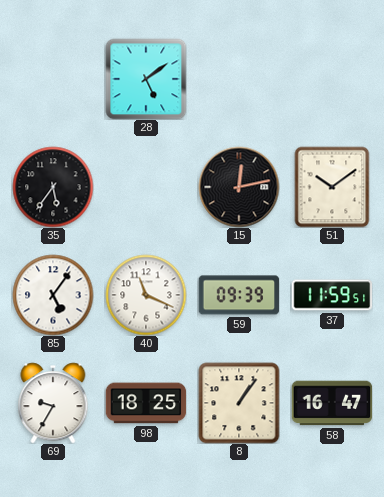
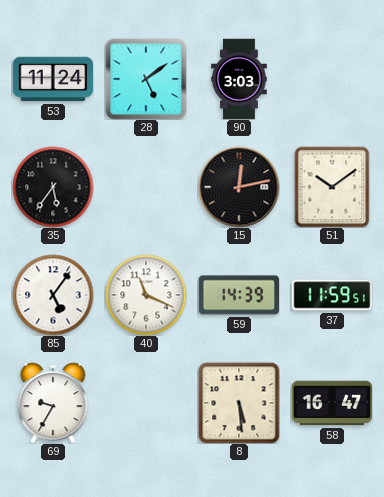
53: none -> 11:24
90: none -> 3:03
59: 09:39 -> 14:39
98: 18:25 -> none
8: 1:06 -> 5:29
